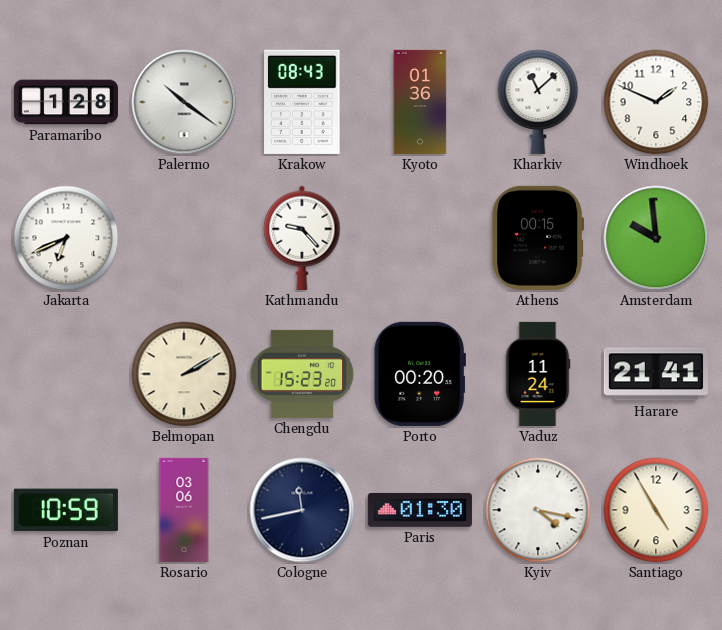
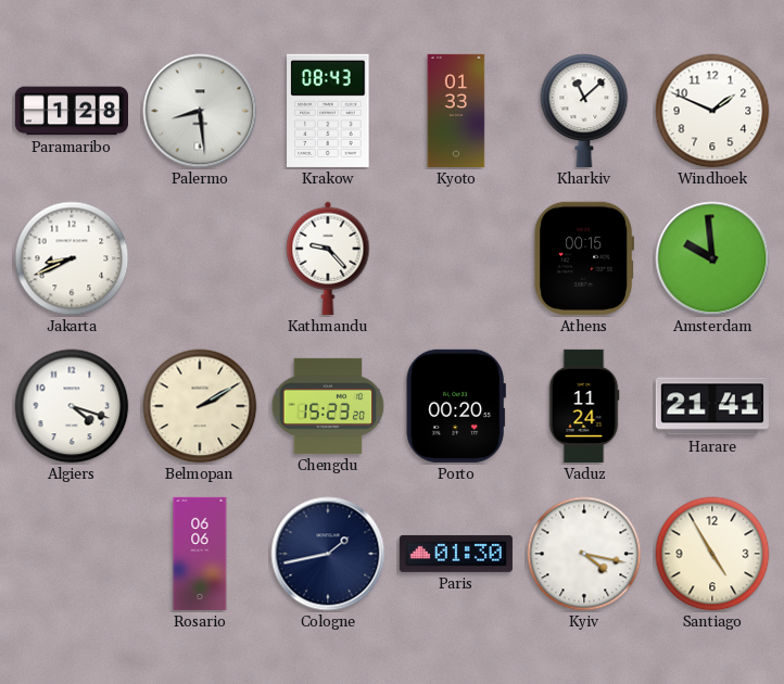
Palermo: 10:21 -> 8:29
Kyoto: 01:36 -> 01:33
Jakarta: 6:41 -> 8:41
Algiers: none -> 4:18
Poznan: 10:59 -> none
Rosario: 03:06 -> 06:06
Cologne: 11:43 -> 1:43
